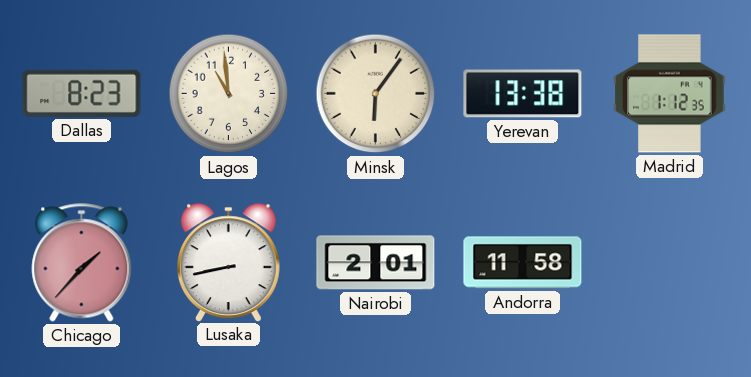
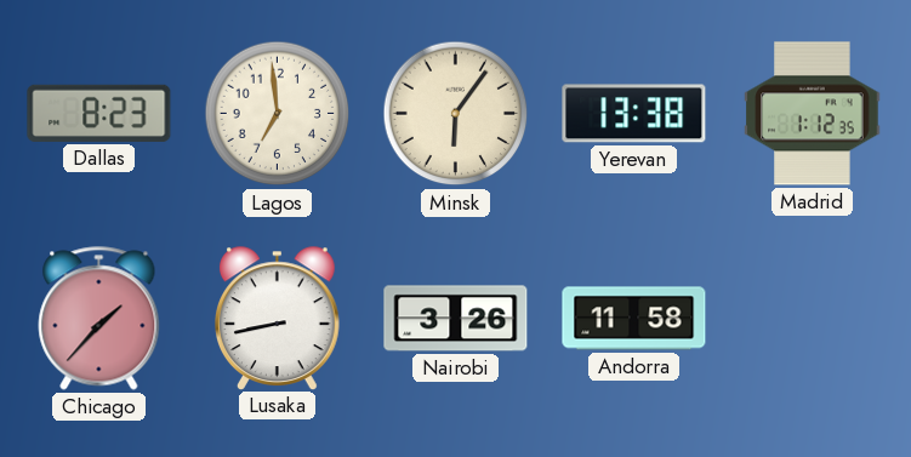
Lagos: 10:59 -> 6:59
Nairobi: 2:01 -> 3:26
